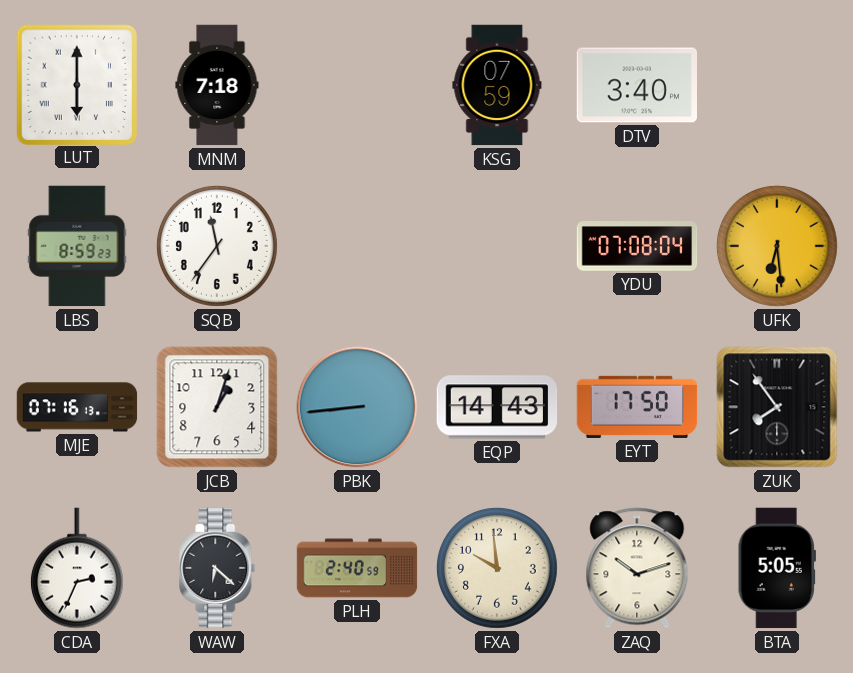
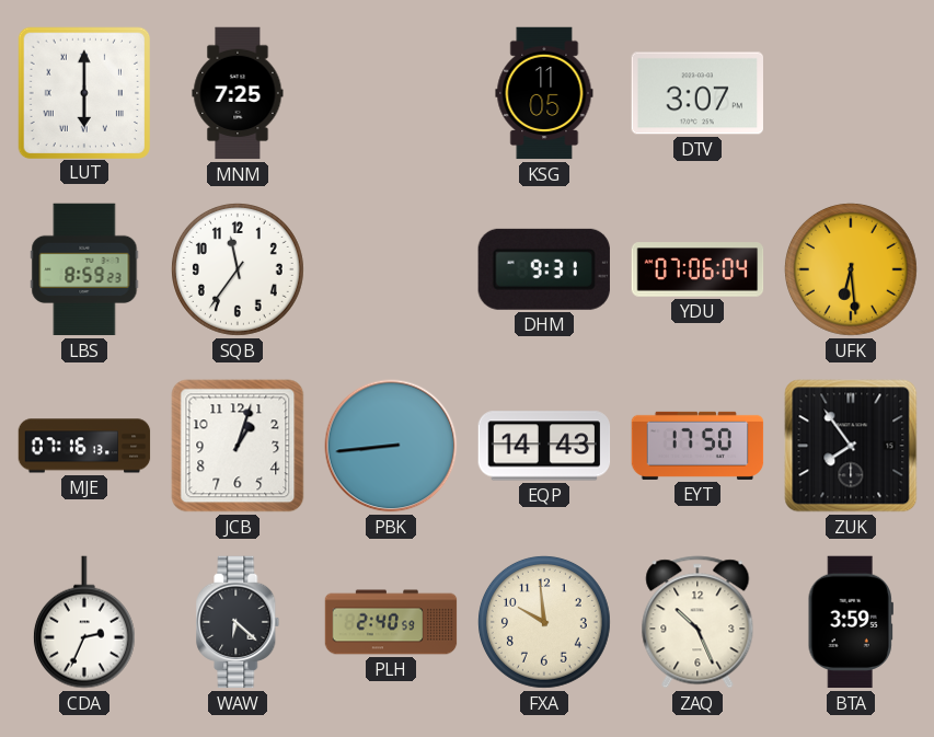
MNM: 7:18 -> 7:25
KSG: 07:59 -> 11:05
DTV: 3:40 -> 3:07
DHM: none -> 9:31
YDU: 07:08 -> 07:06
ZAQ: 10:12 -> 10:26
BTA: 5:05 -> 3:59
